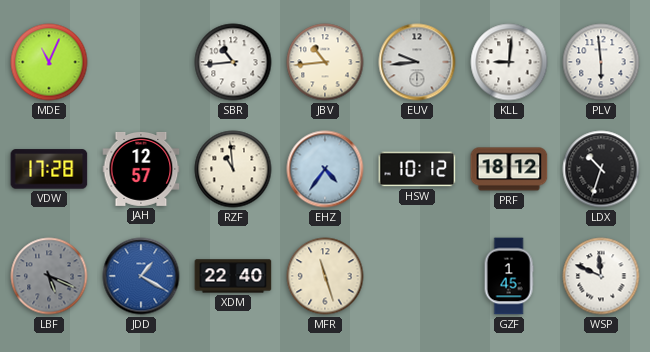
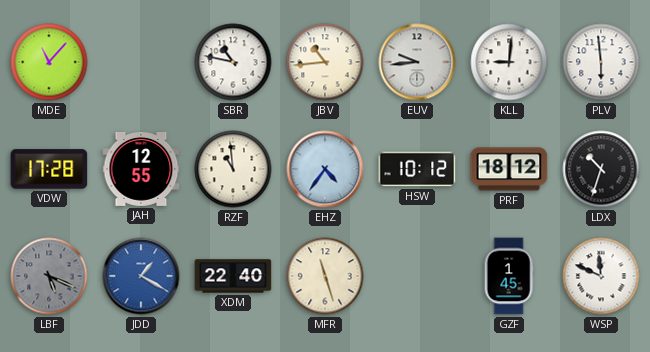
MDE: 11:04 -> 11:07
SBR: 10:44 -> 10:47
JAH: 12:57 -> 12:55
